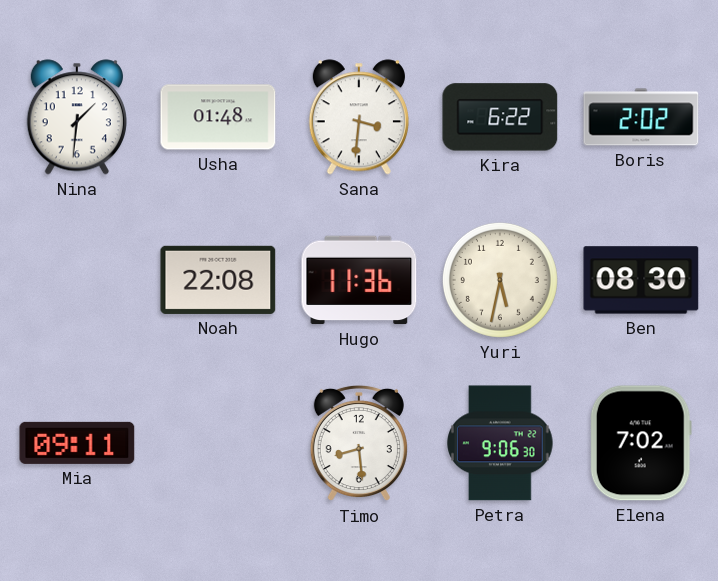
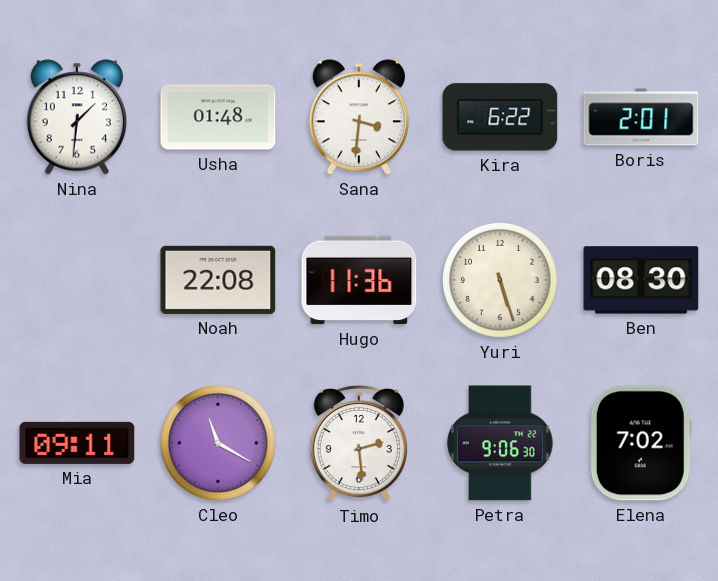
Boris: 2:02 -> 2:01
Yuri: 5:32 -> 5:27
Cleo: none -> 11:20
Timo: 8:29 -> 2:29
